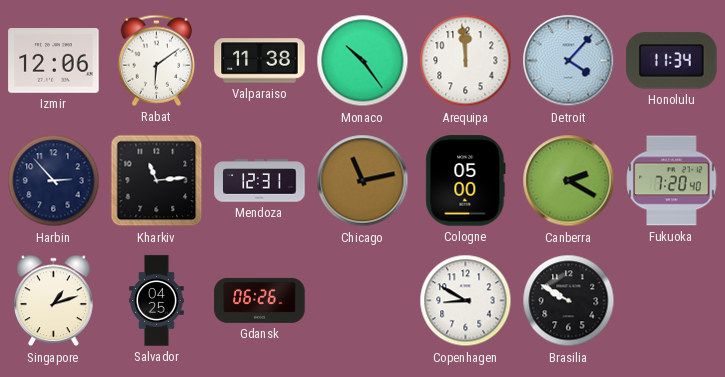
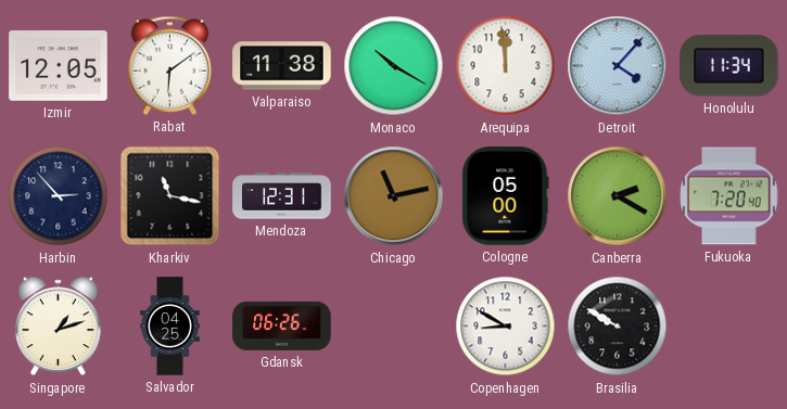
Izmir: 12:06 -> 12:05
Monaco: 10:24 -> 10:20
Kharkiv: 11:14 -> 11:17
